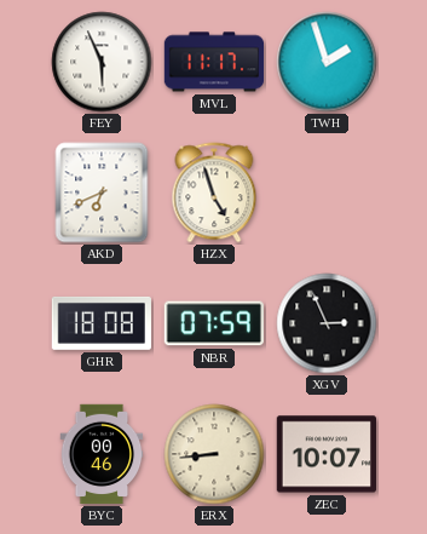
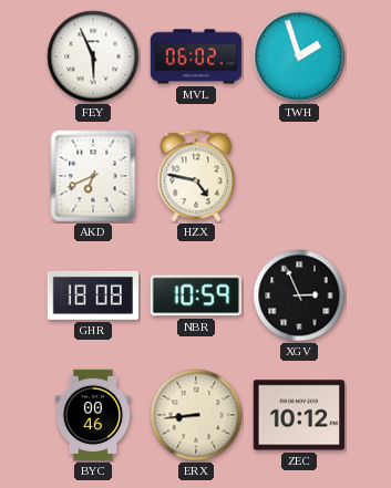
MVL: 11:17 -> 06:02
HZX: 4:57 -> 4:47
NBR: 07:59 -> 10:59
ZEC: 10:07 -> 10:12
